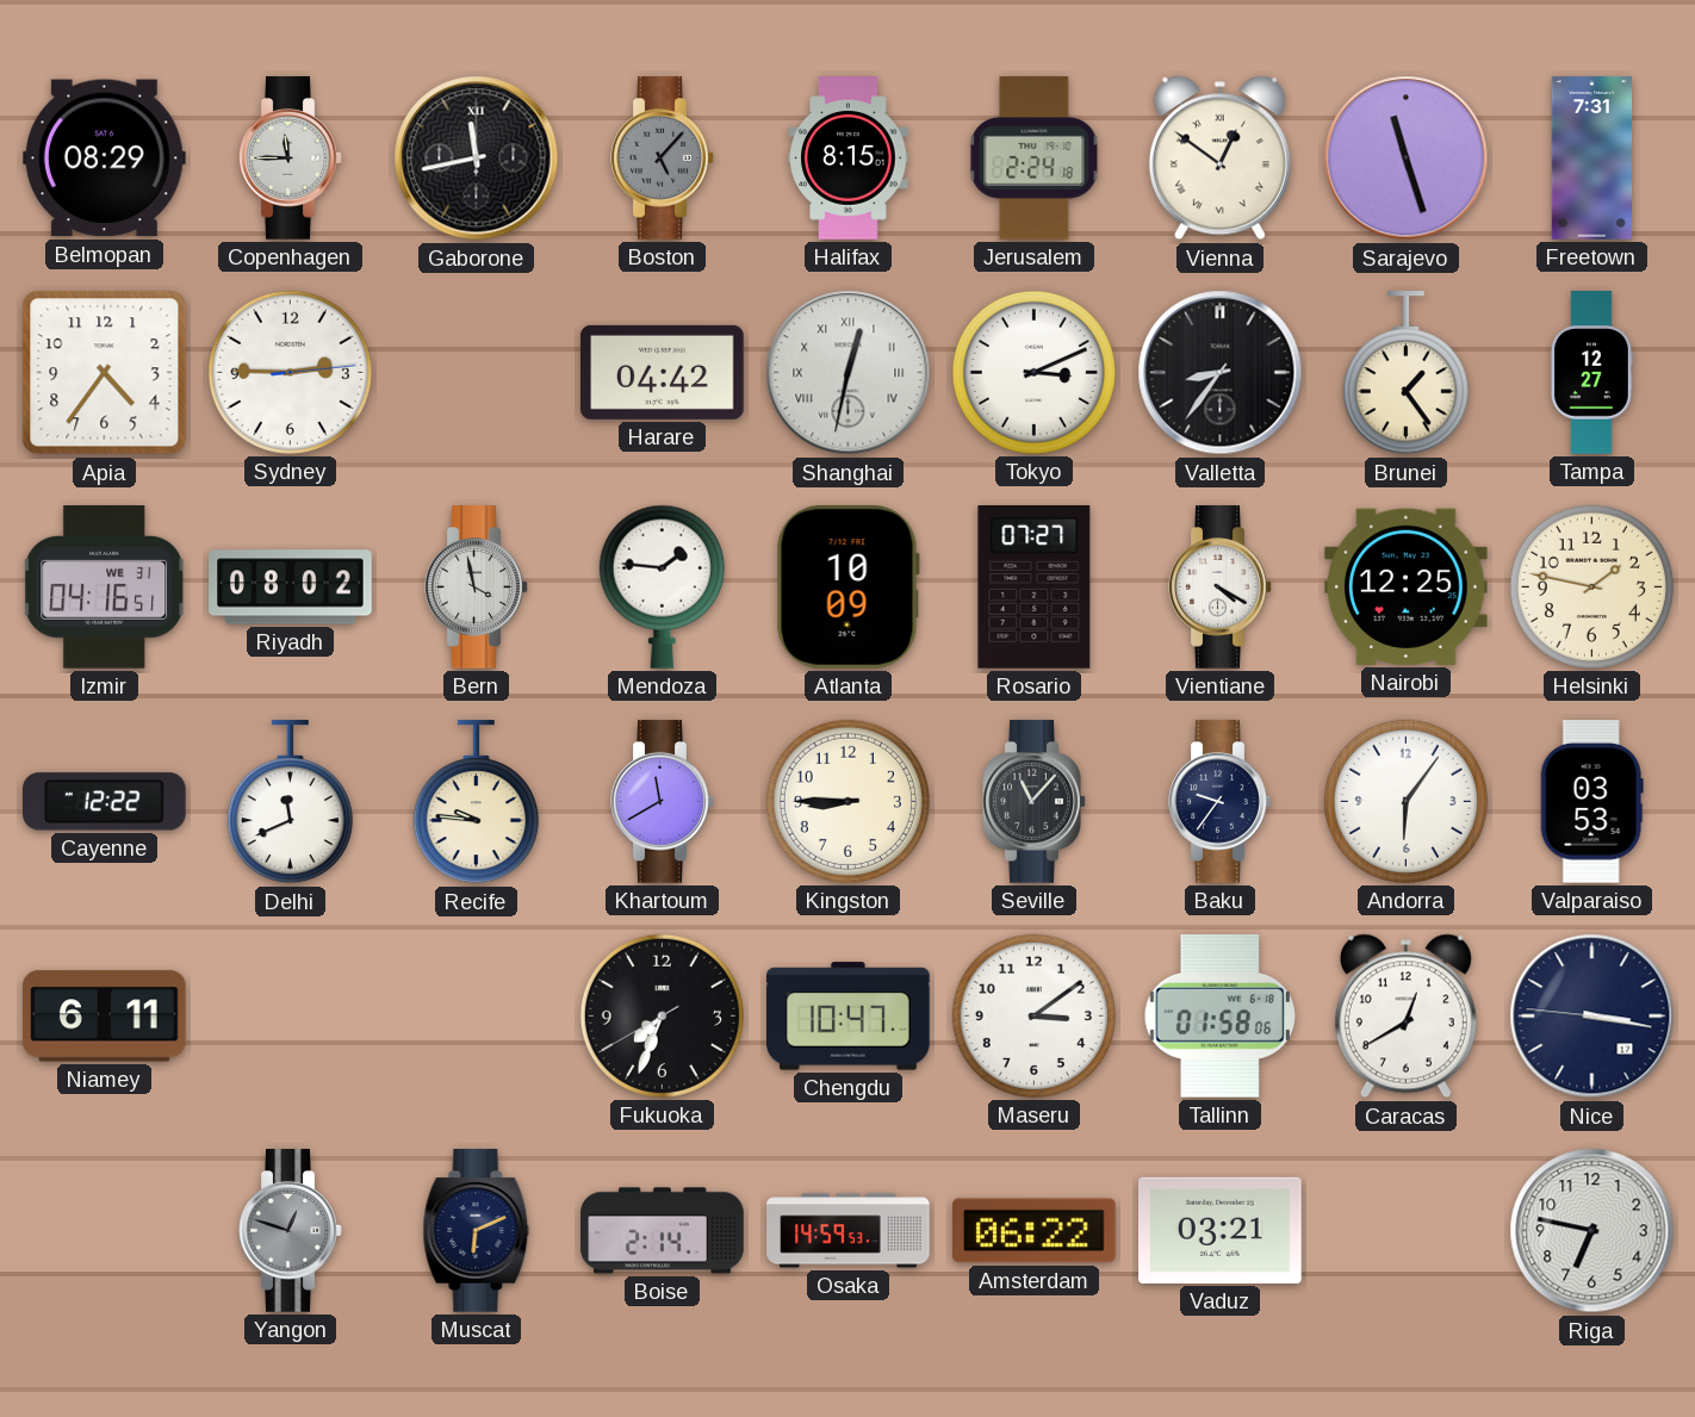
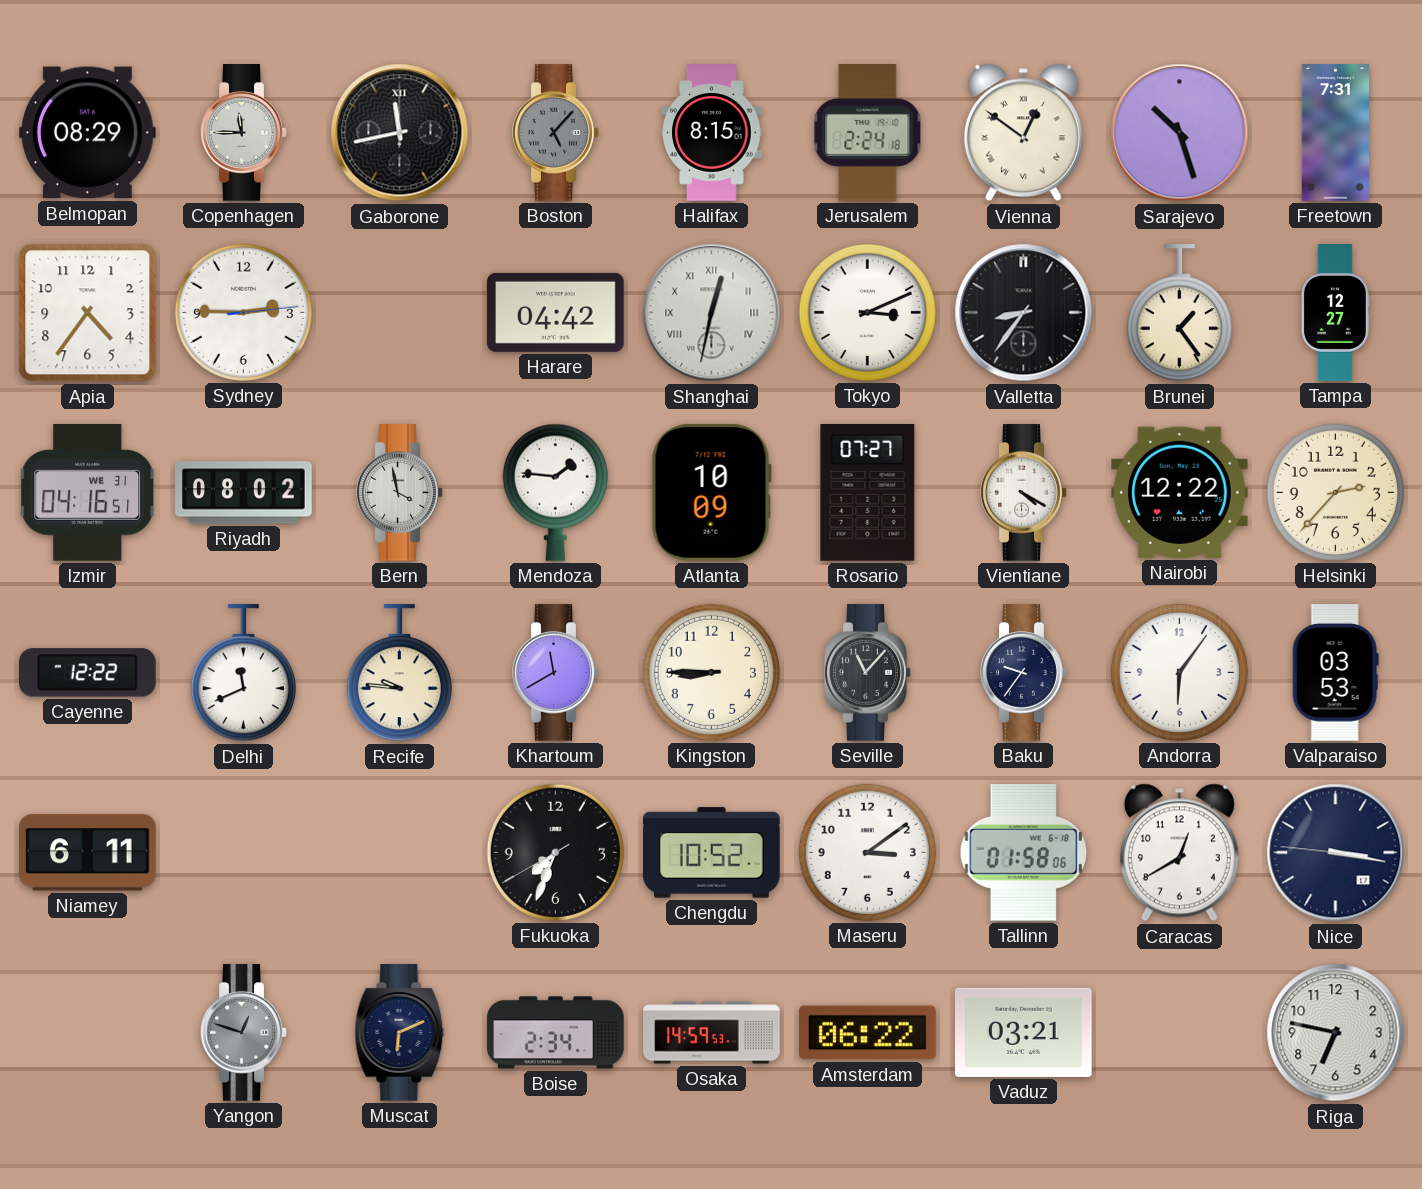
Sarajevo: 11:27 -> 10:27
Nairobi: 12:25 -> 12:22
Helsinki: 1:47 -> 2:37
Chengdu: 10:47 -> 10:52
Boise: 2:14 -> 2:34
